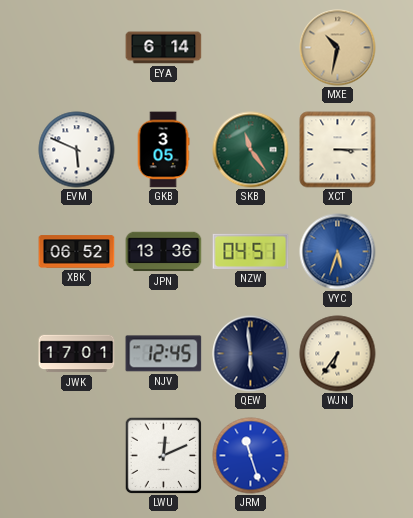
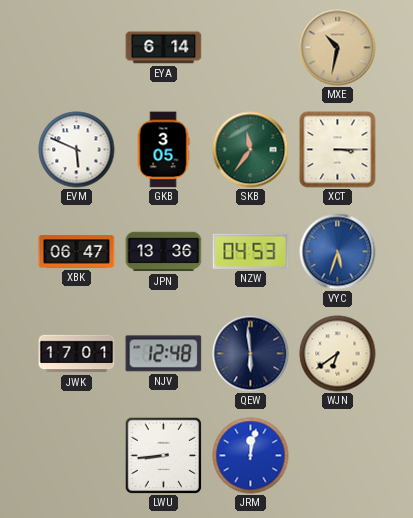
SKB: 11:24 -> 11:36
XBK: 06:52 -> 06:47
NZW: 04:51 -> 04:53
NJV: 12:45 -> 12:48
WJN: 6:36 -> 6:39
LWU: 12:11 -> 8:44
JRM: 11:27 -> 12:02
